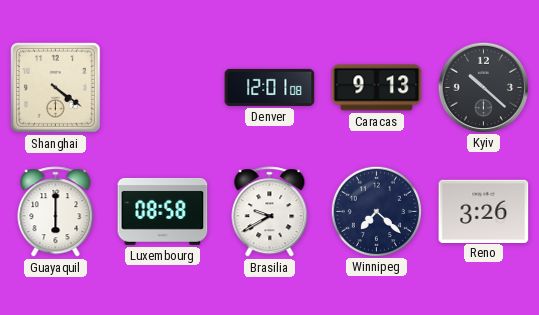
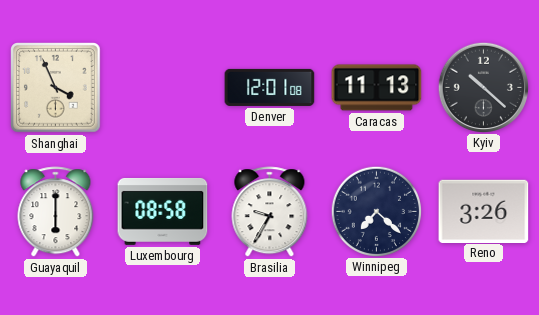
Shanghai: 4:21 -> 3:56
Caracas: 9:13 -> 11:13
Brasilia: 9:40 -> 9:35
